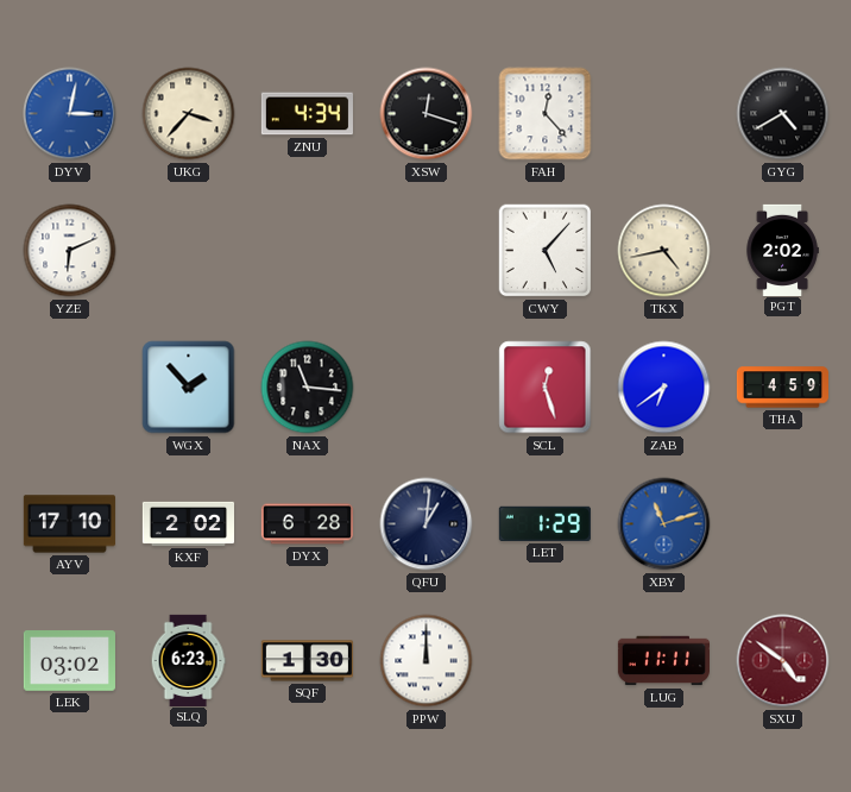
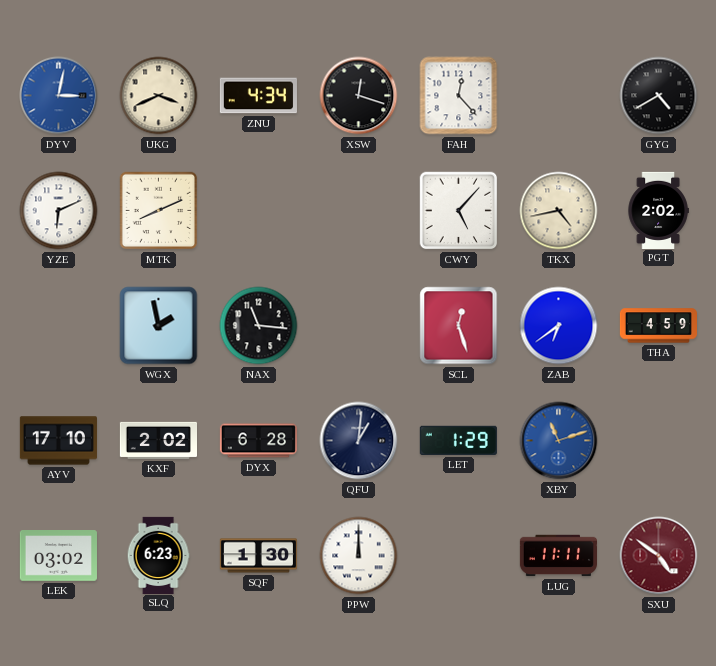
UKG: 3:37 -> 3:41
MTK: none -> 8:11
WGX: 1:53 -> 1:58
